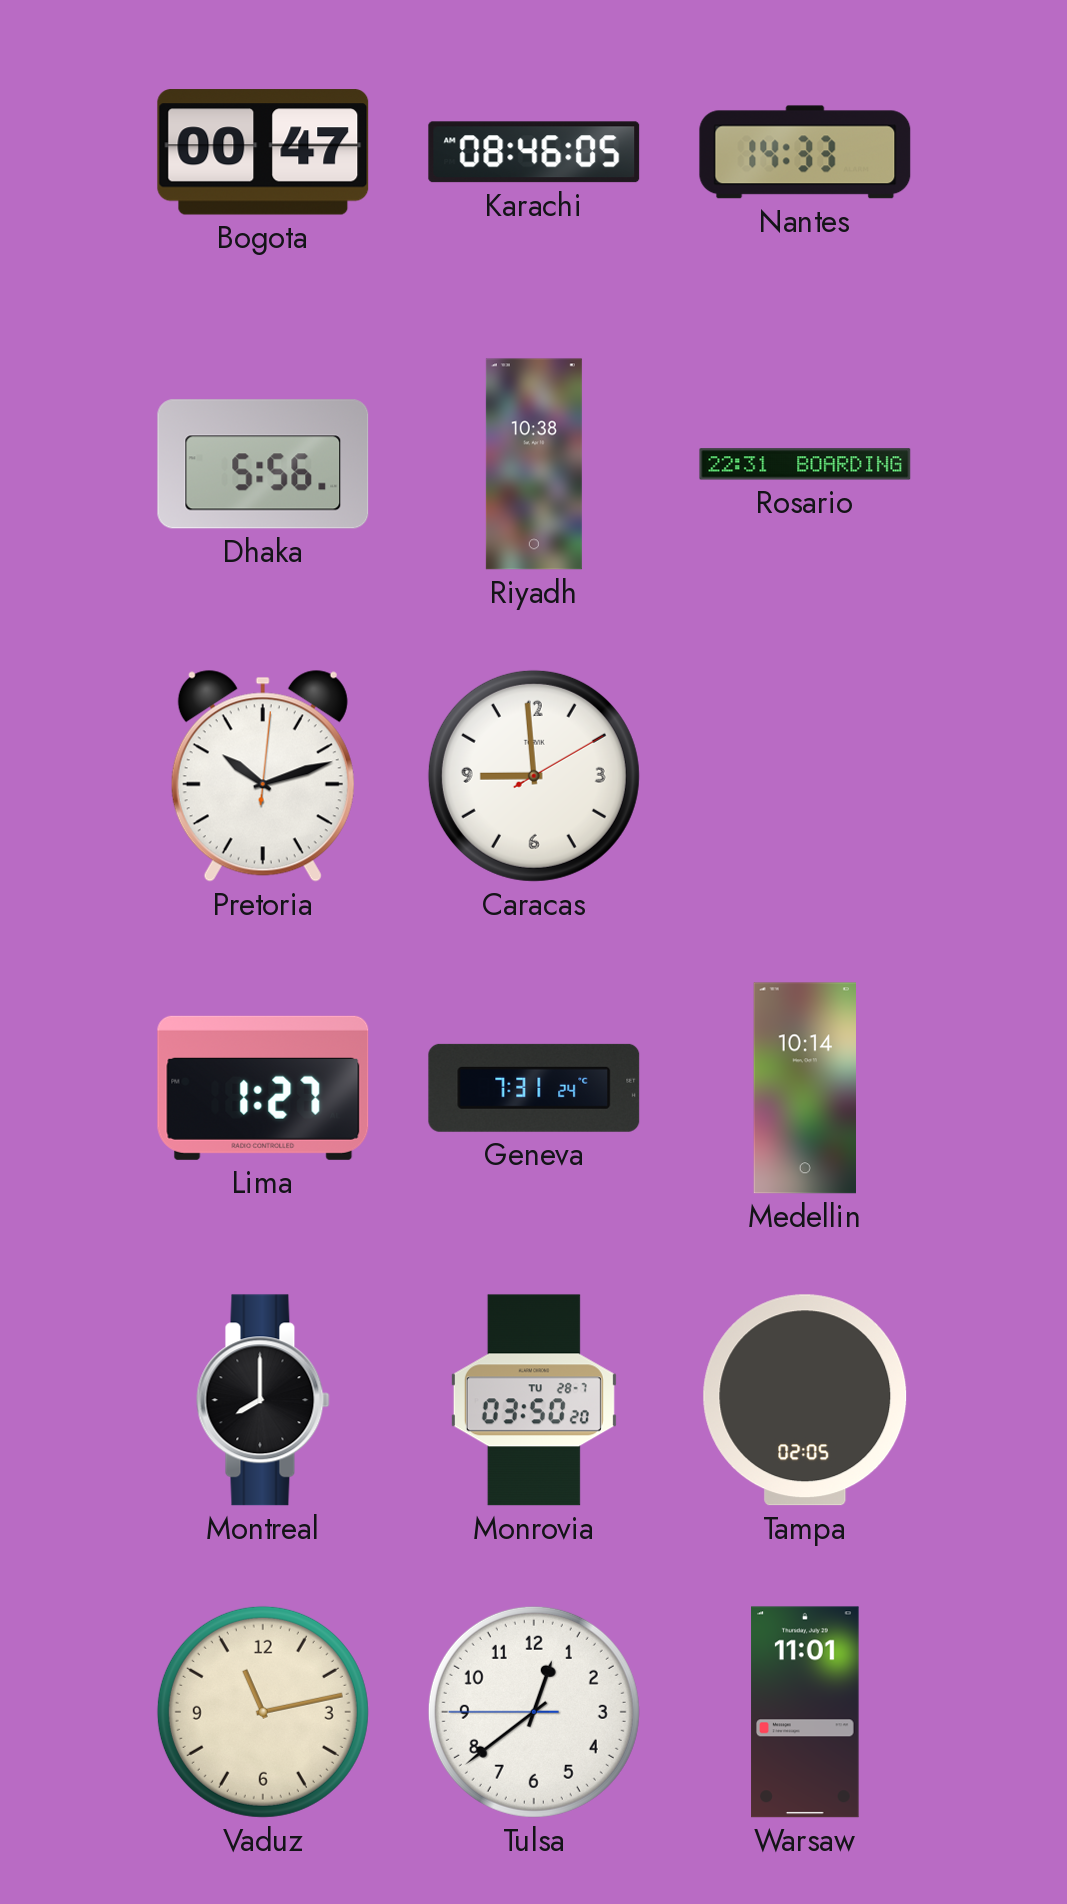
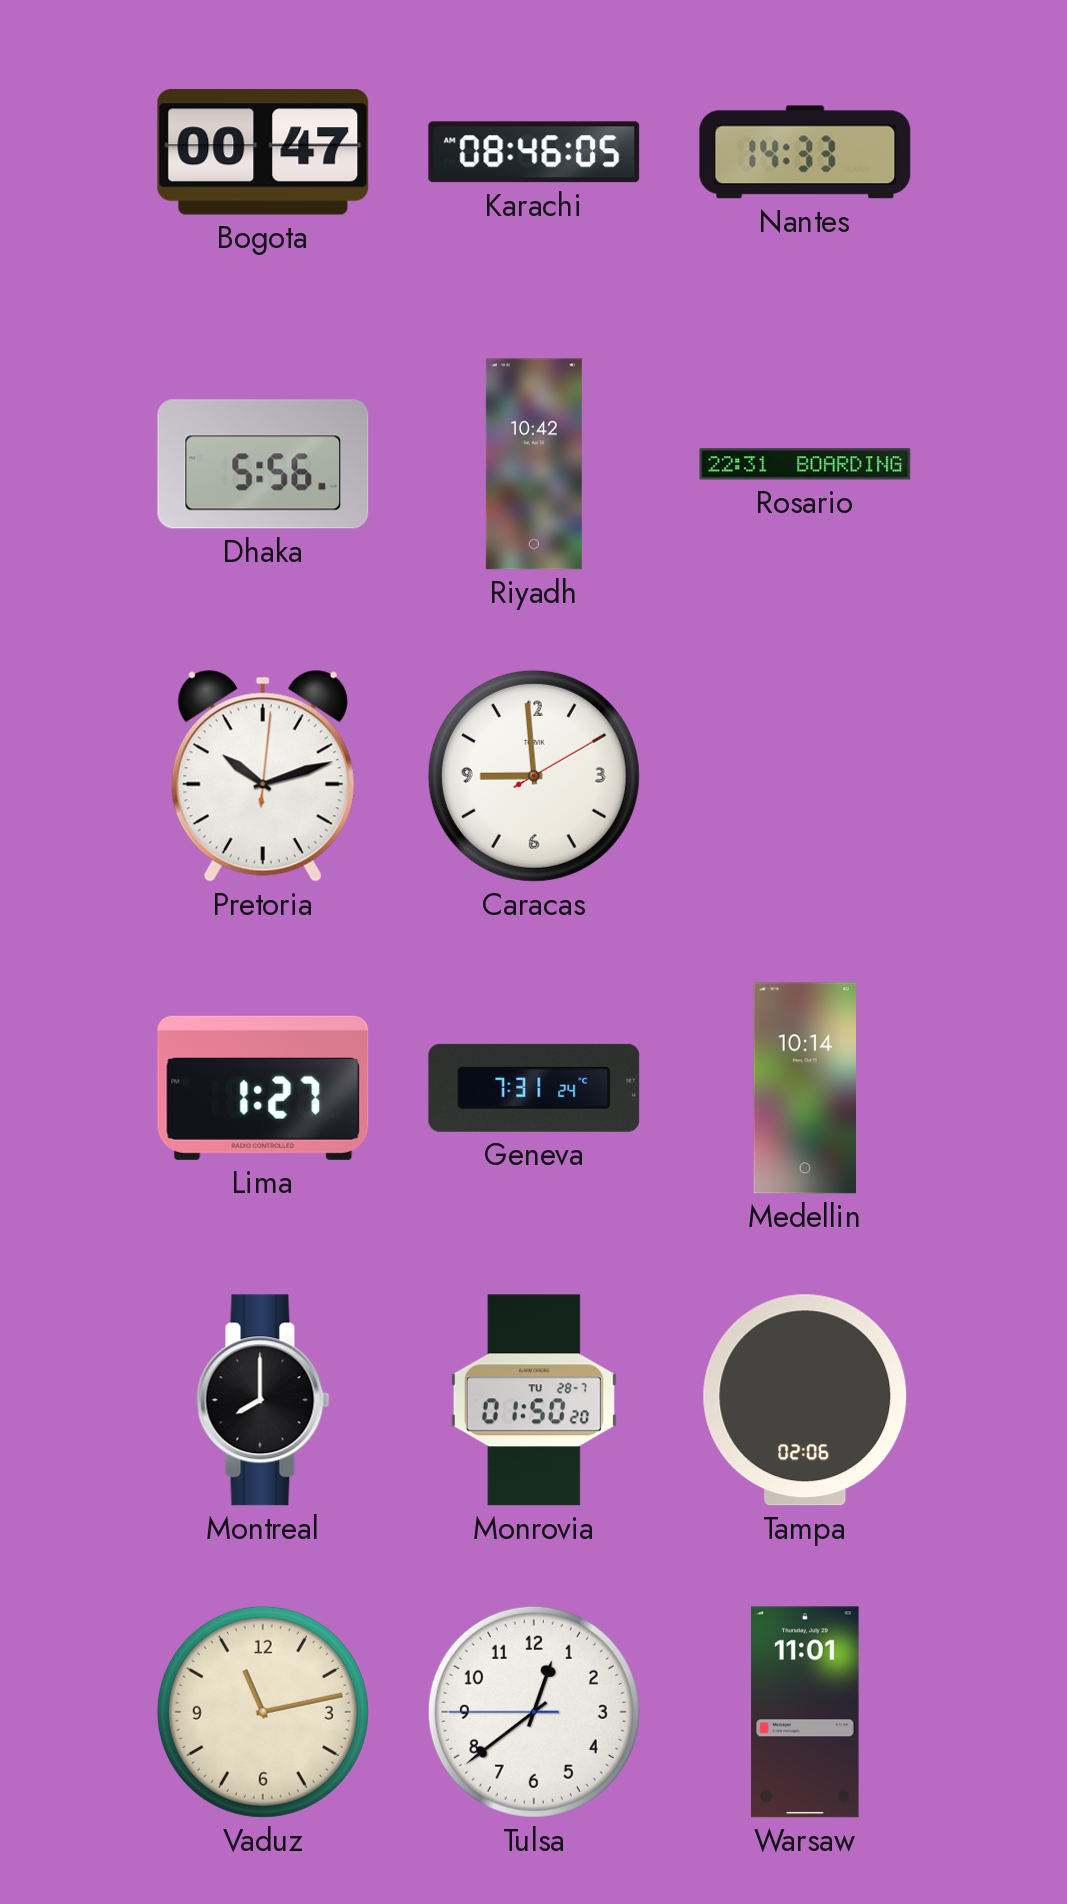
Riyadh: 10:38 -> 10:42
Monrovia: 03:50 -> 01:50
Tampa: 02:05 -> 02:06
